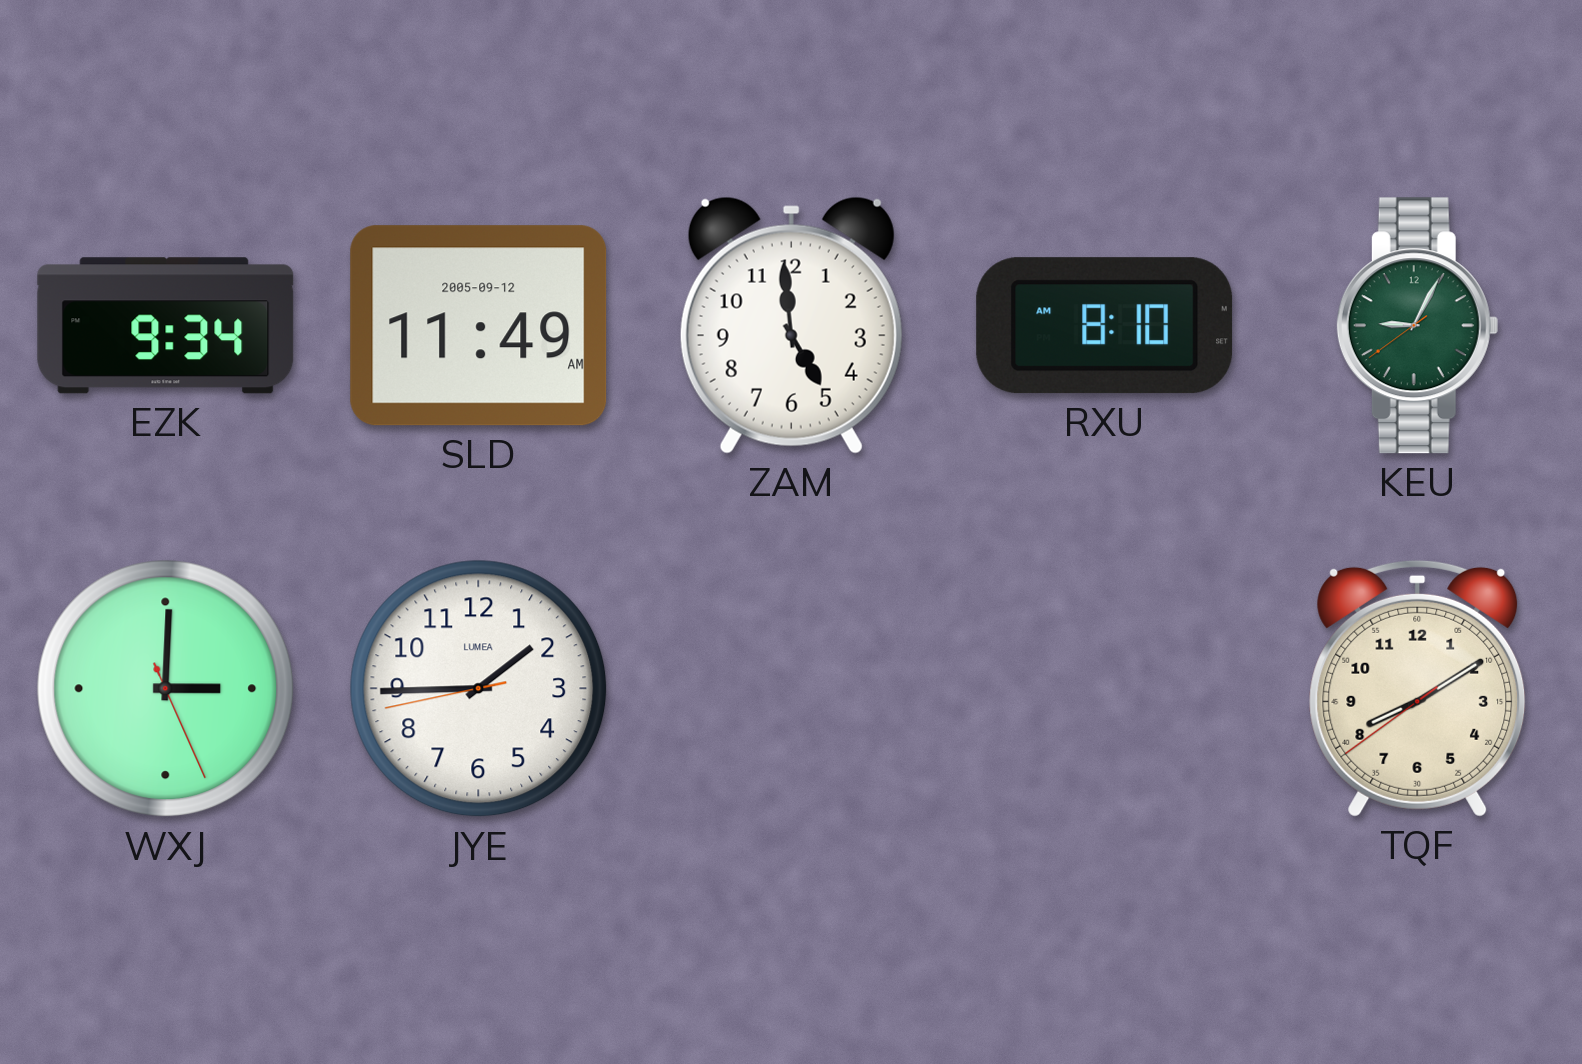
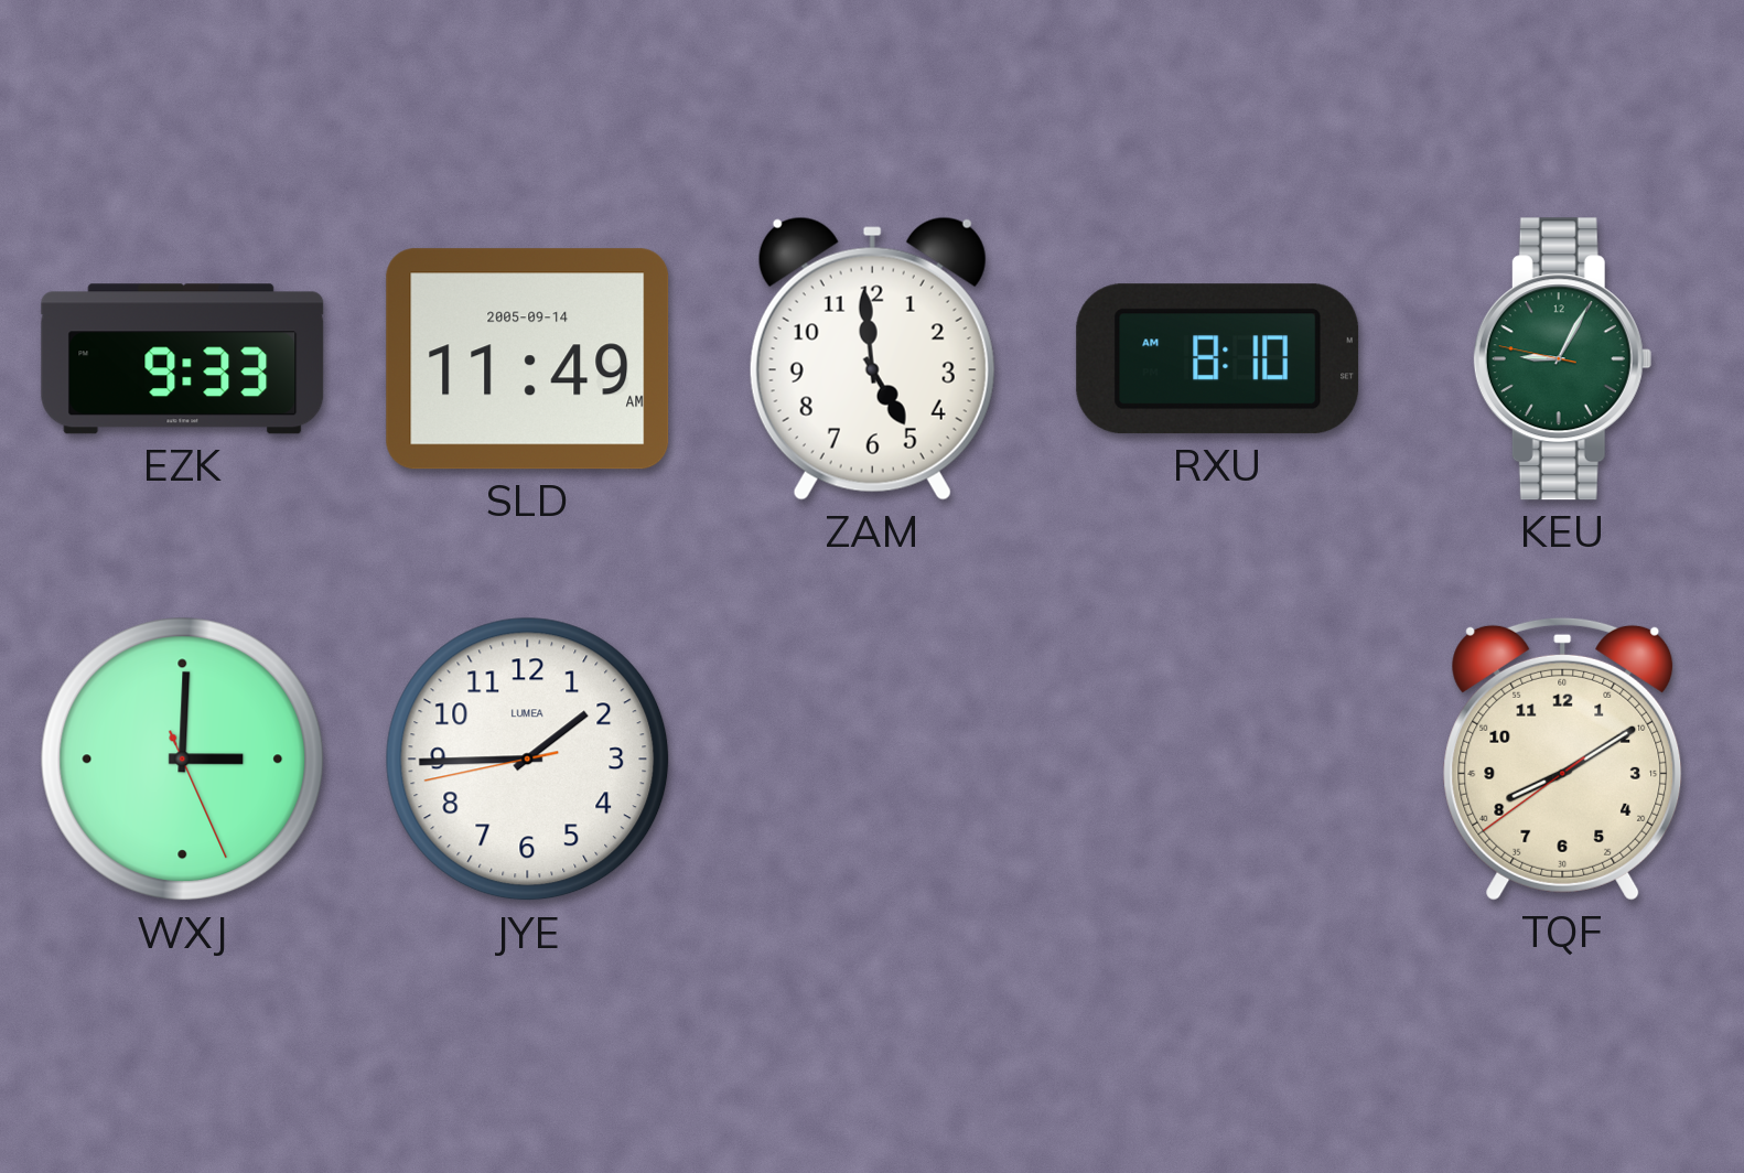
EZK: 9:34 -> 9:33
SLD date: 2005-09-12 -> 2005-09-14
KEU: 9:04:39 -> 9:04:47
